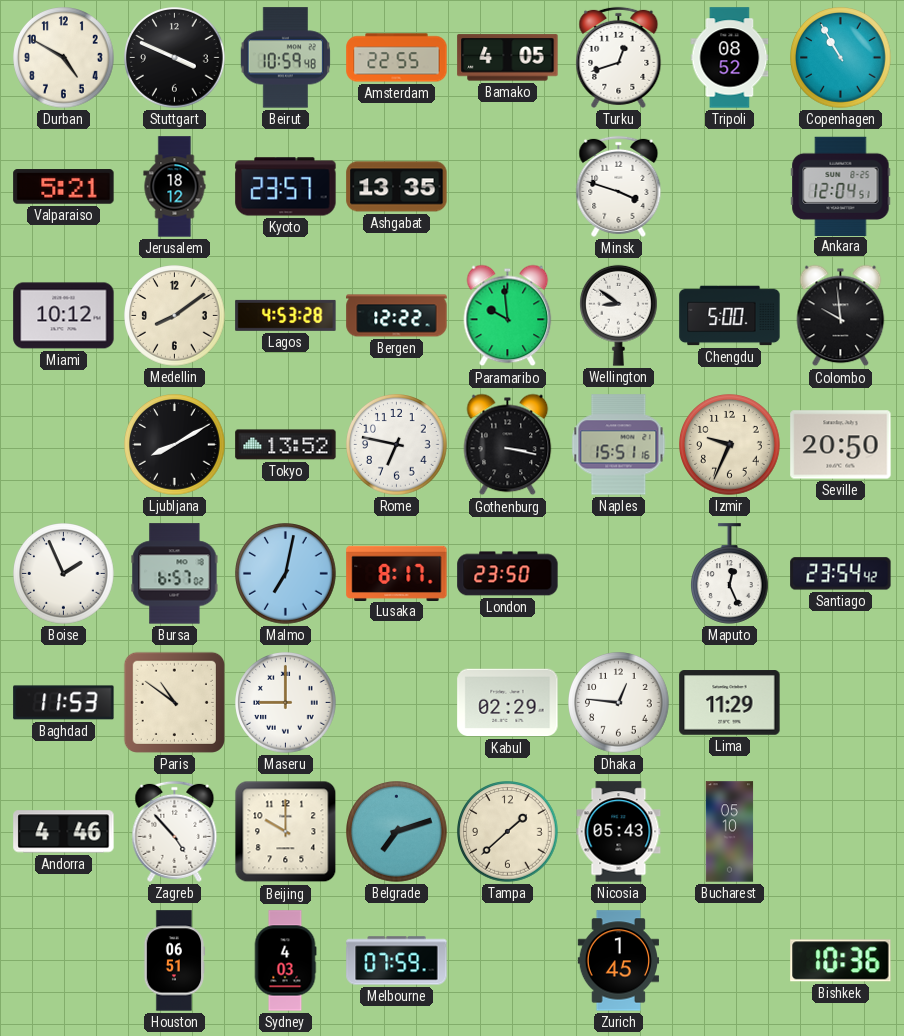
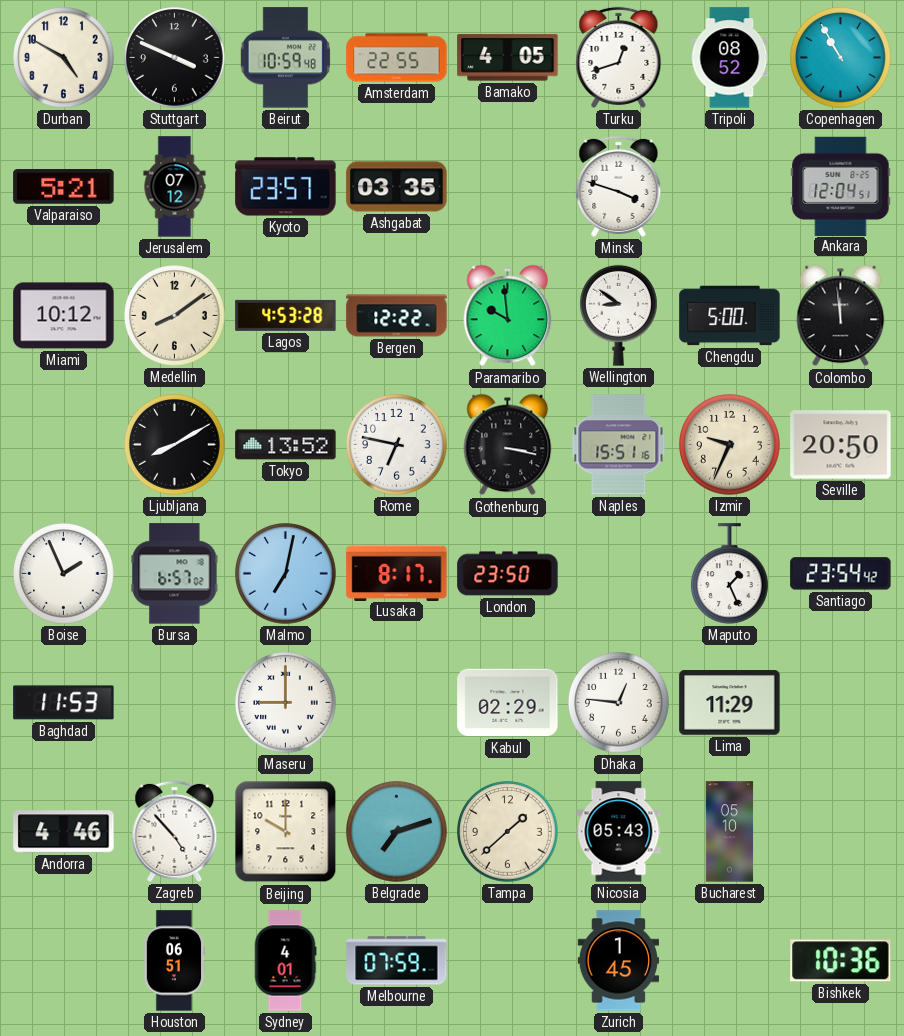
Jerusalem: 18:12 -> 07:12
Ashgabat: 13:35 -> 03:35
Colombo: 9:59 -> 11:59
Maputo: 12:26 -> 1:26
Paris: 10:51 -> none
Sydney: 4:03 -> 4:01
